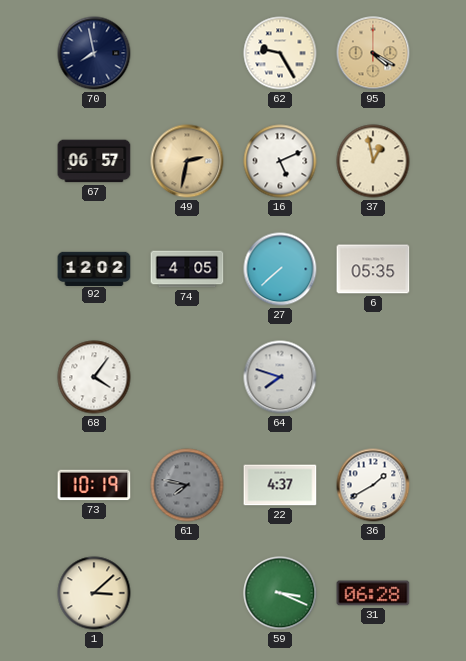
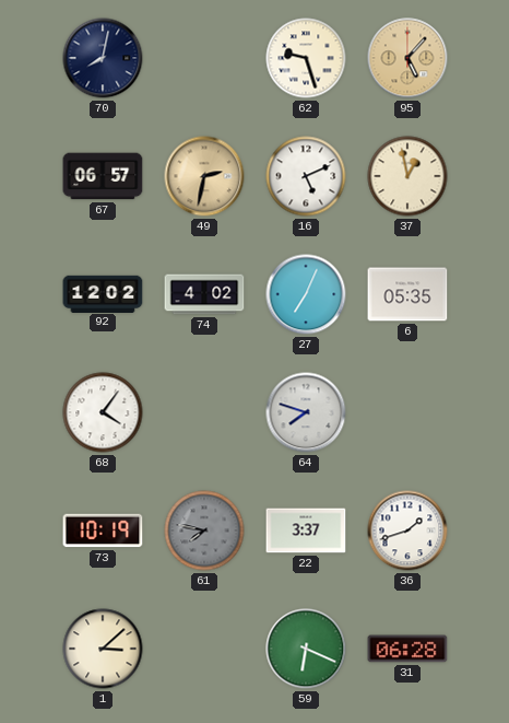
70: 7:58 -> 8:02
62: 9:25 -> 9:27
95: 4:20 -> 5:07
74: 4:05 -> 4:02
27: 7:38 -> 7:04
22: 4:37 -> 3:37
36: 1:40 -> 1:42
59: 3:19 -> 6:19
